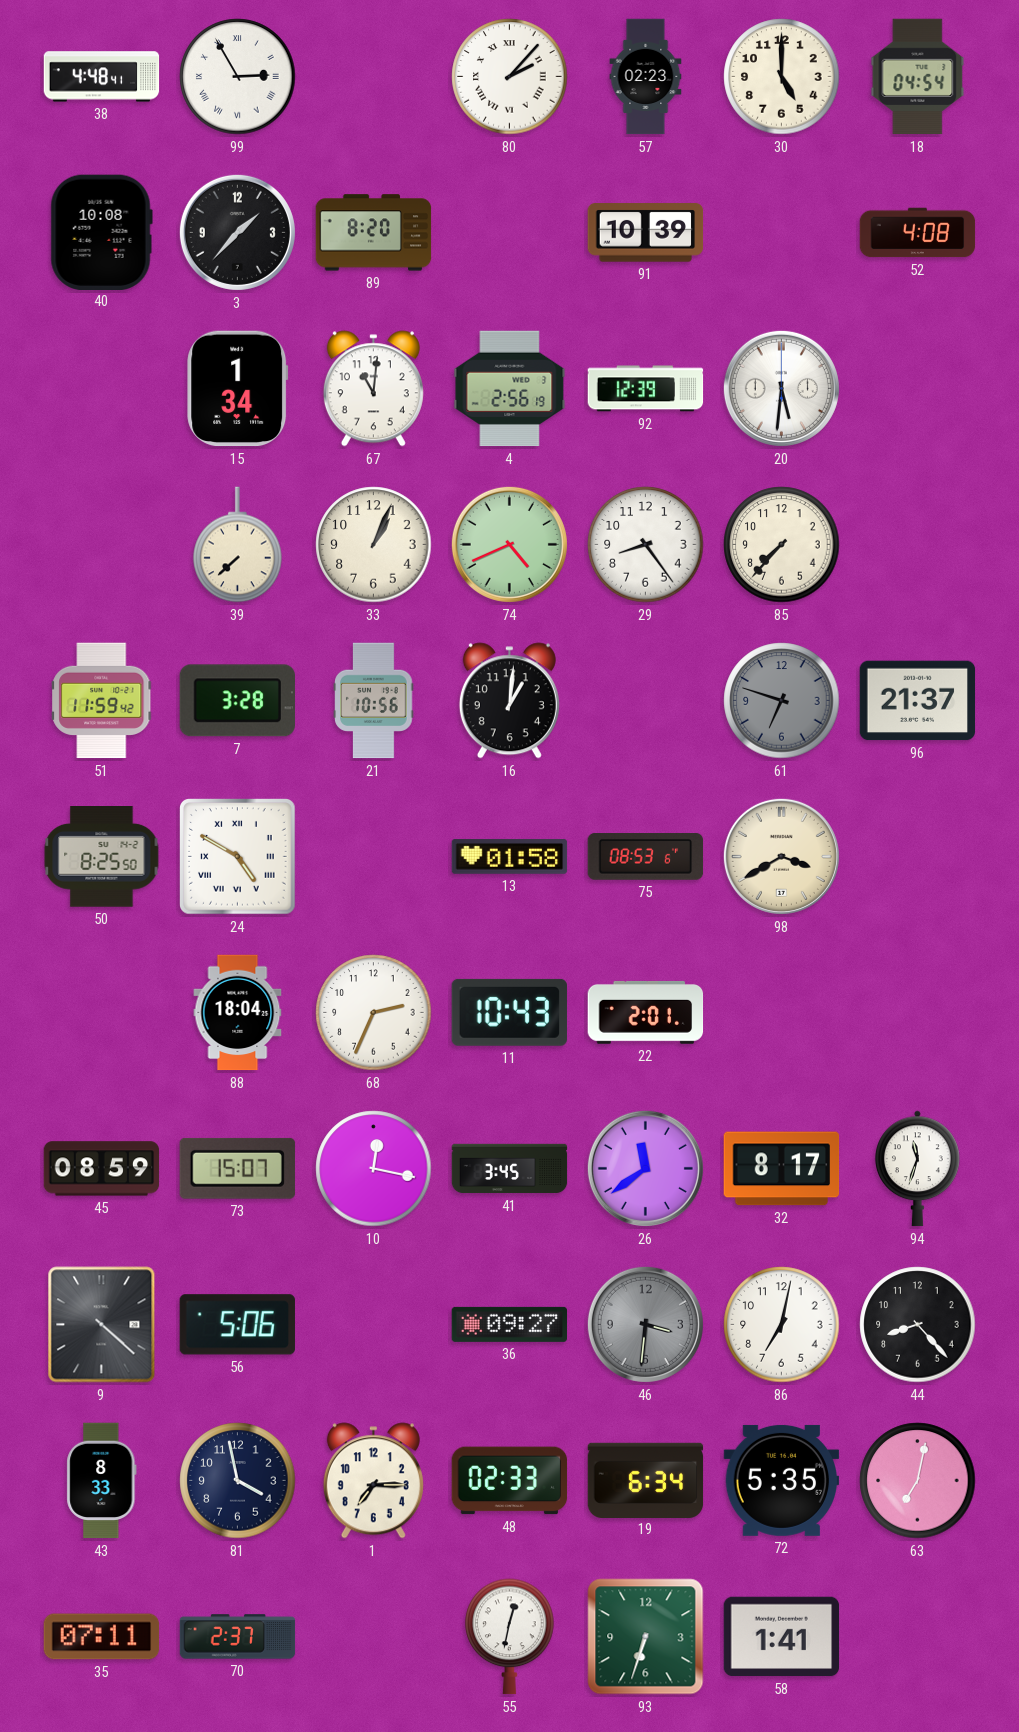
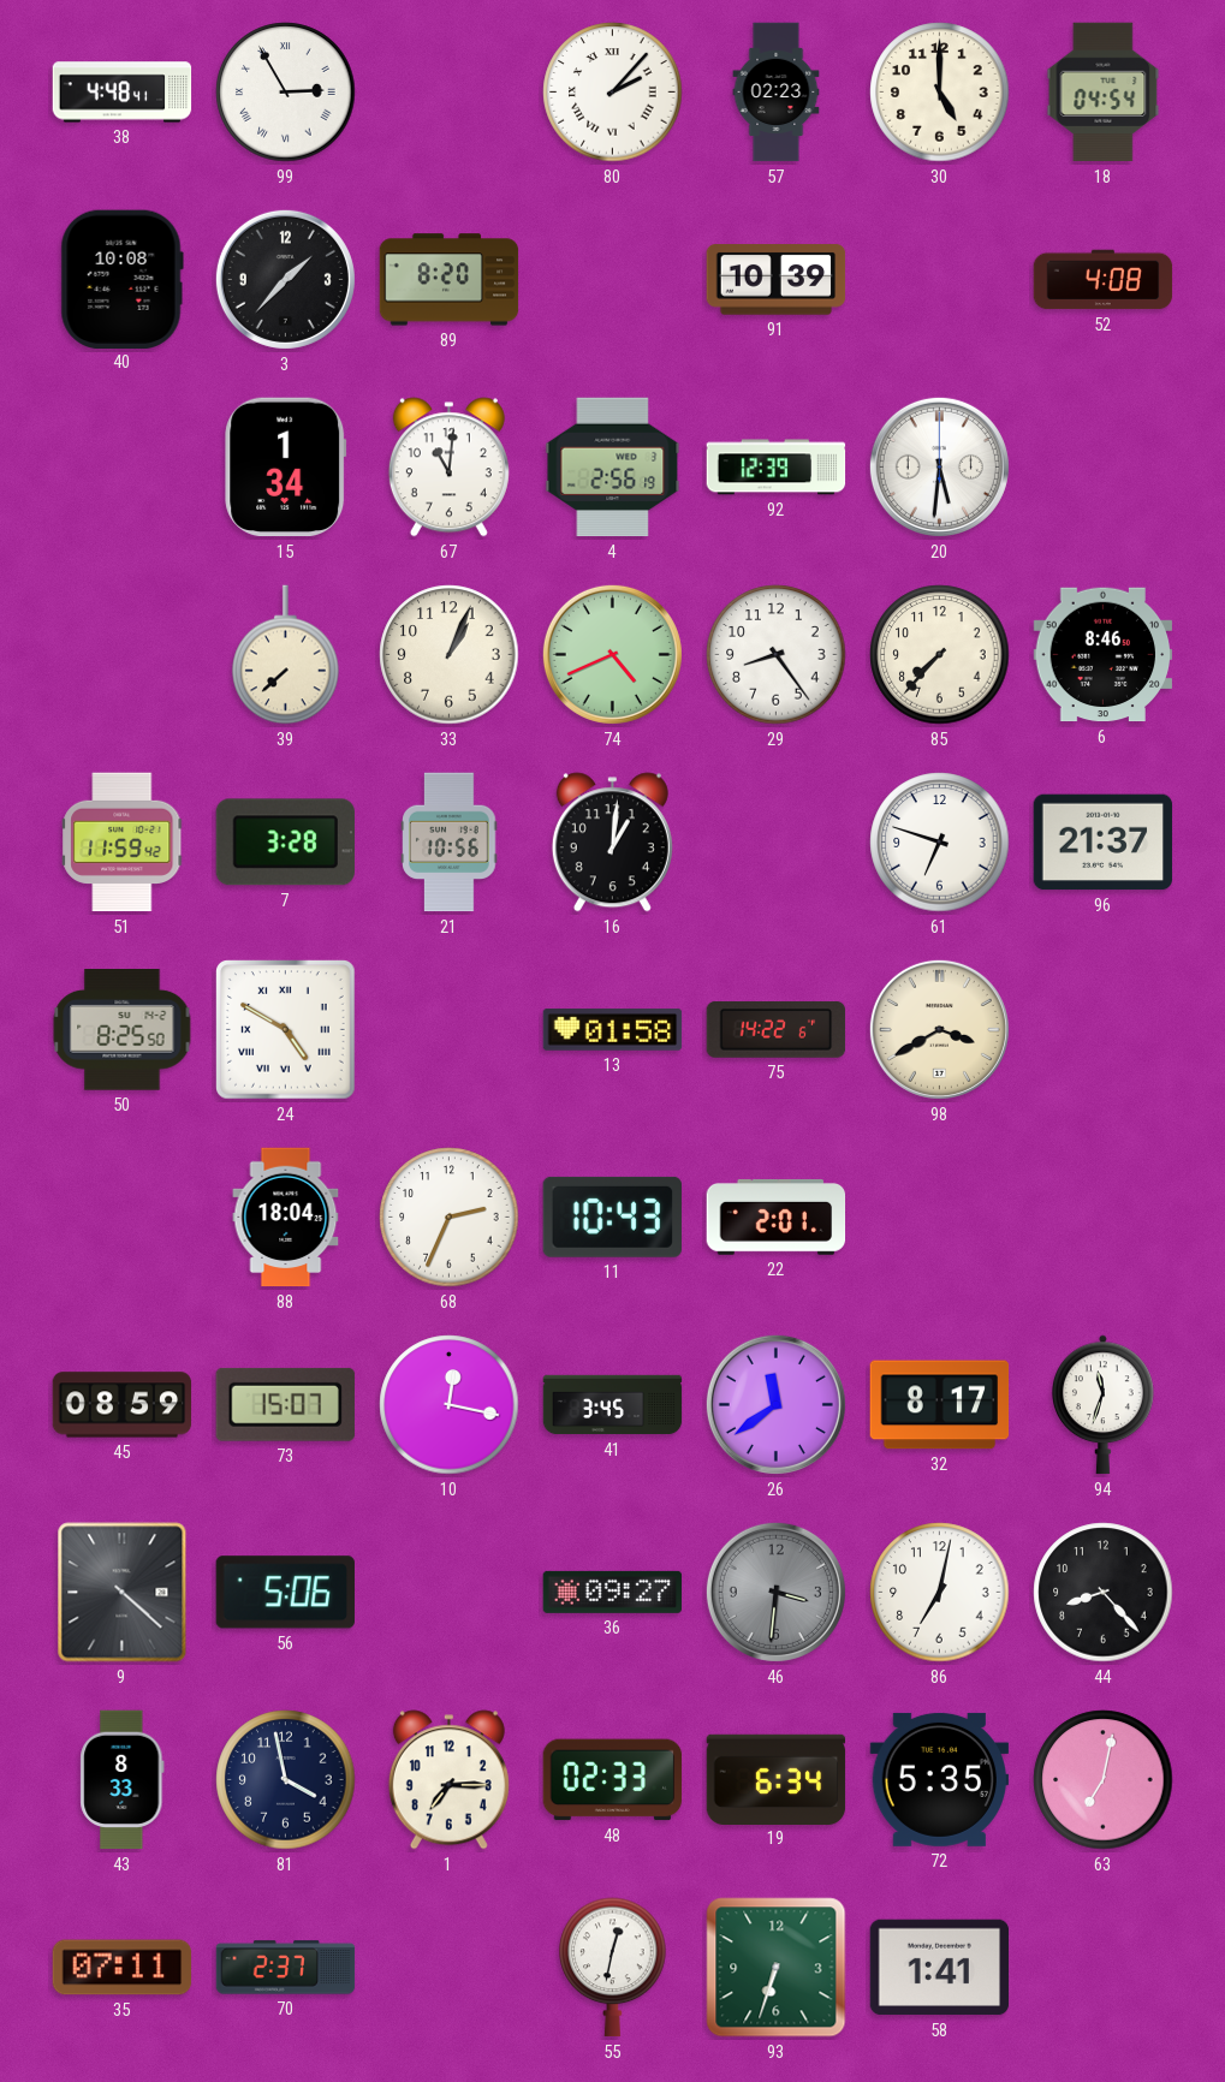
6: none -> 8:46
61 dial: grey -> white
75: 08:53 -> 14:22
